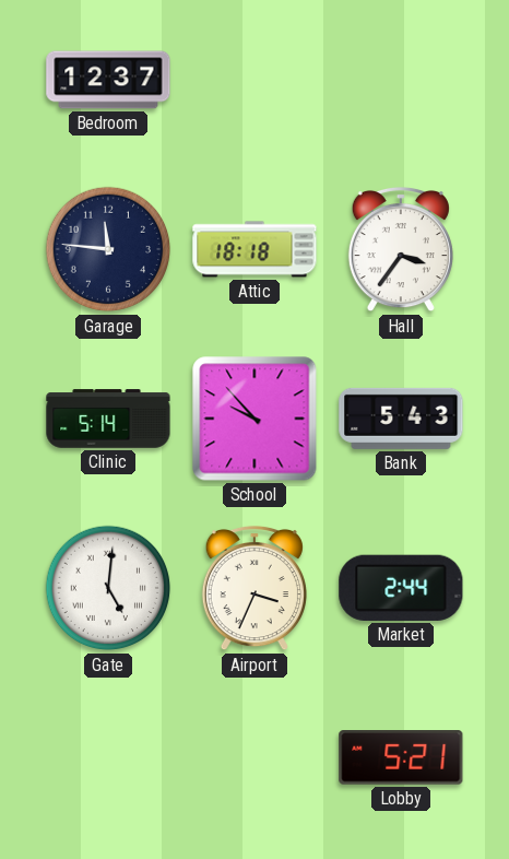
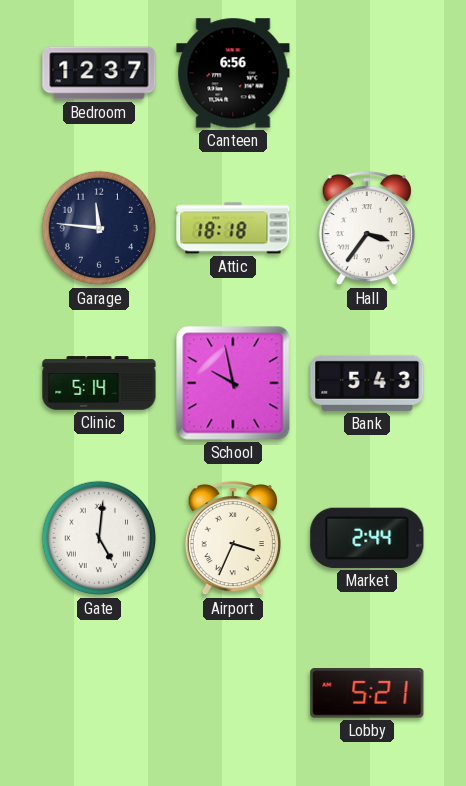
Canteen: none -> 6:56
School: 9:53 -> 9:58
